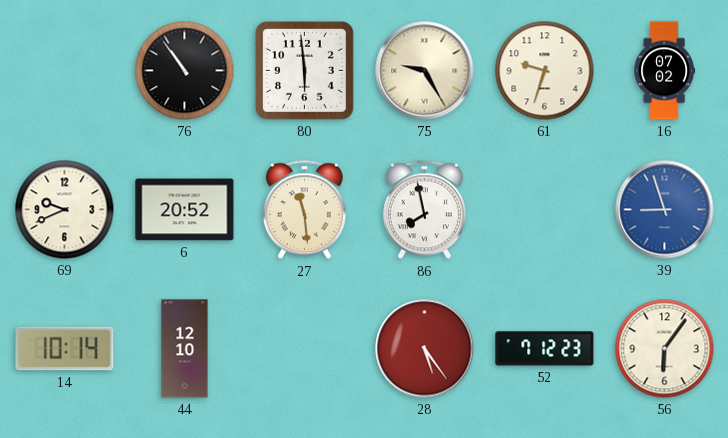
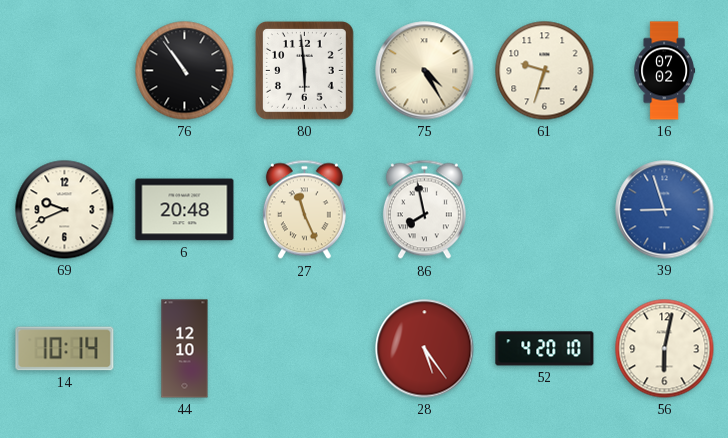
75: 9:25 -> 4:25
6: 20:52 -> 20:48
27: 11:29 -> 11:26
52: 7:12 -> 4:20
56: 6:06 -> 6:02
